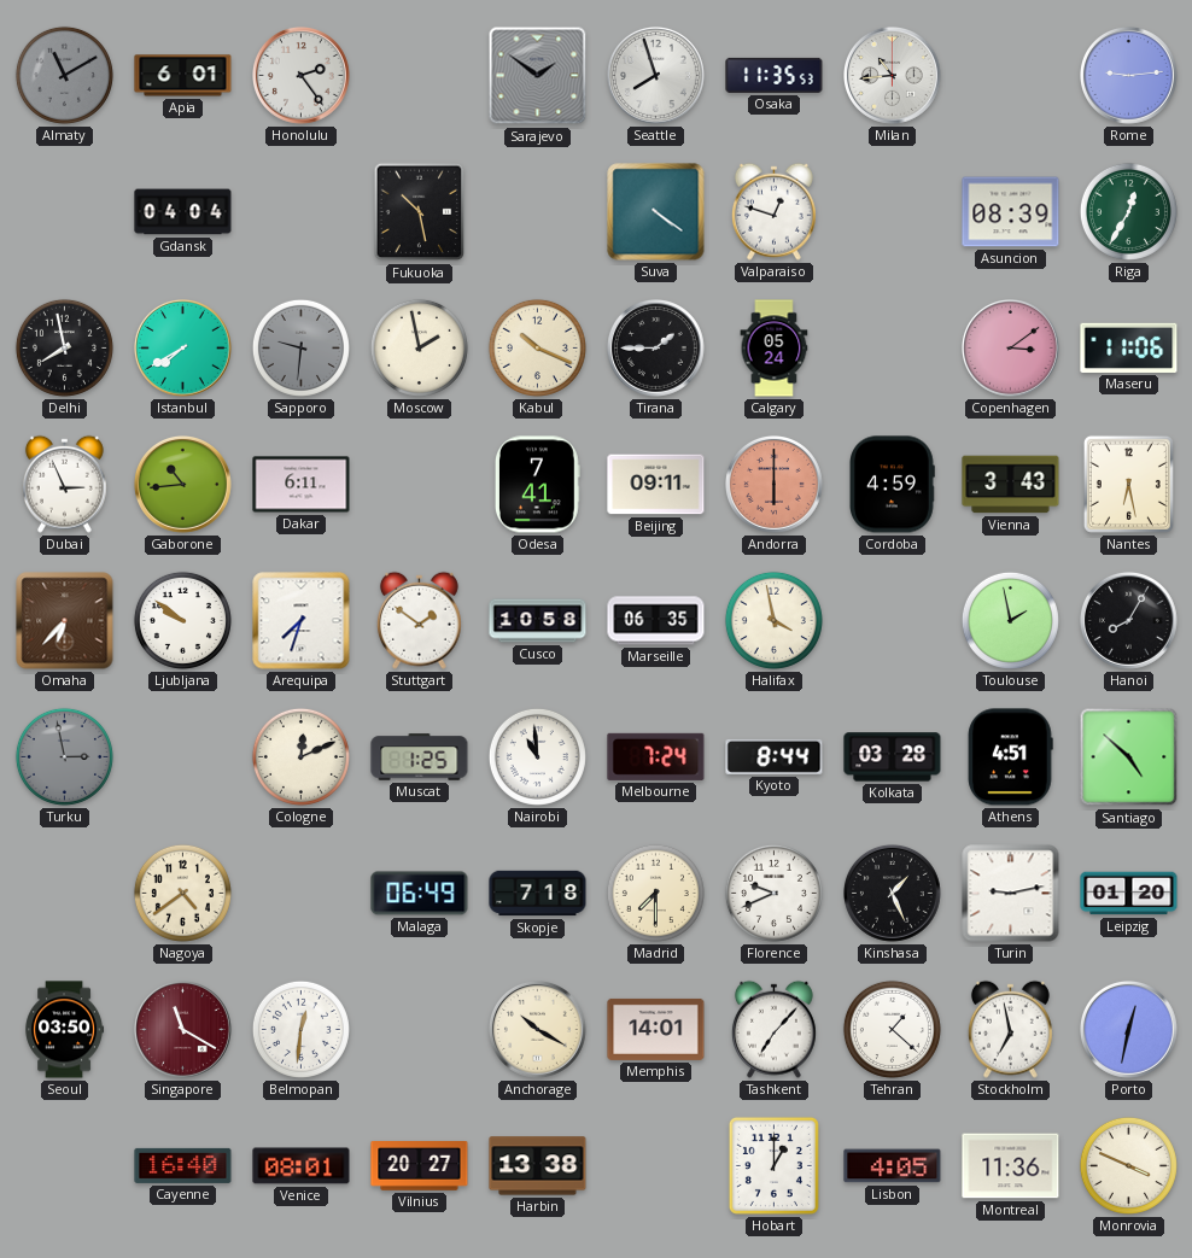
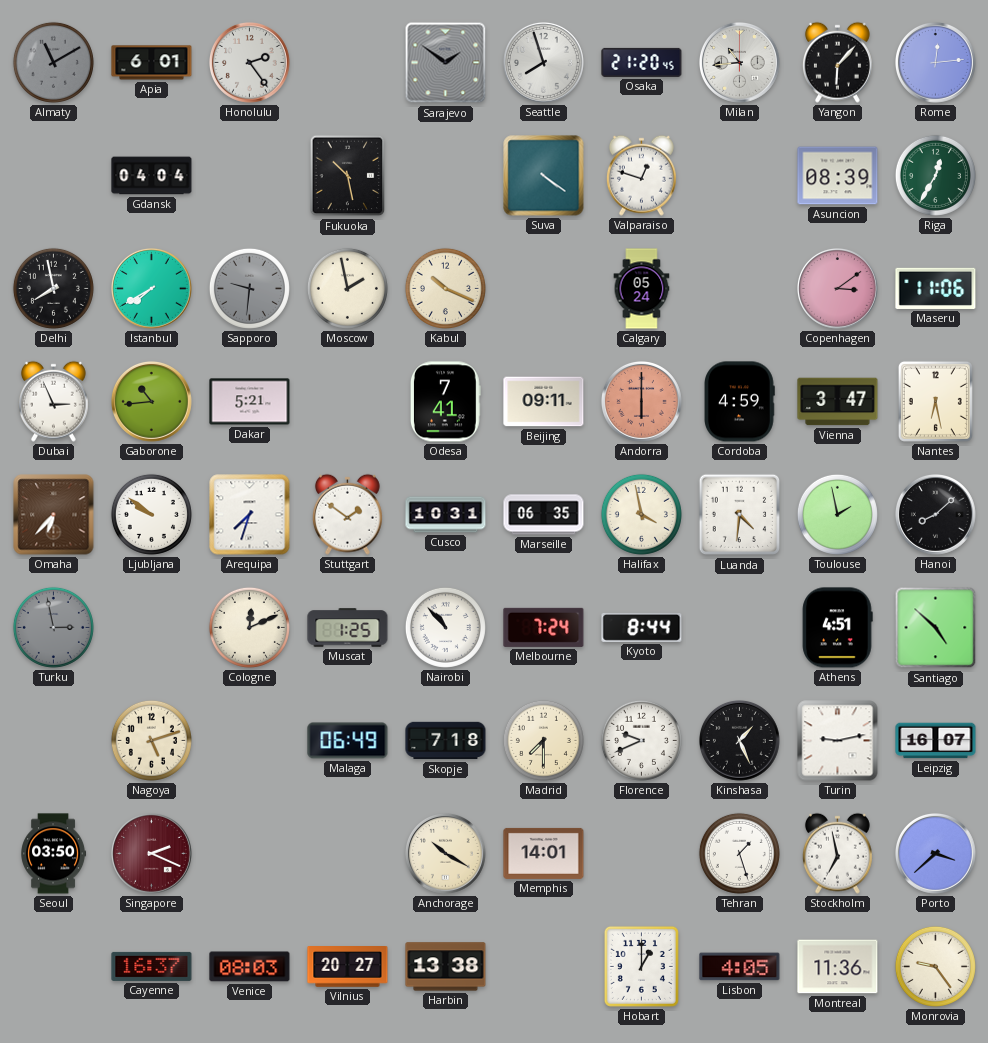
Osaka: 11:35 -> 21:20
Yangon: none -> 6:07
Rome: 9:14 -> 12:14
Tirana: 1:45 -> none
Dakar: 6:11 -> 5:21
Vienna: 3:43 -> 3:47
Cusco: 10:58 -> 10:31
Luanda: none -> 4:31
Hanoi: 8:05 -> 8:08
Nairobi: 10:59 -> 10:53
Kolkata: 03:28 -> none
Nagoya: 4:39 -> 5:12
Leipzig: 01:20 -> 16:07
Singapore: 11:20 -> 2:19
Belmopan: 12:31 -> none
Tashkent: 7:07 -> none
Tehran: 1:22 -> 1:27
Porto: 12:32 -> 3:38
Cayenne: 16:40 -> 16:37
Venice: 08:01 -> 08:03
Monrovia: 3:49 -> 9:24
